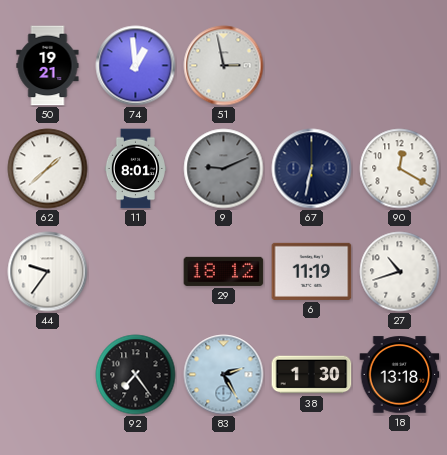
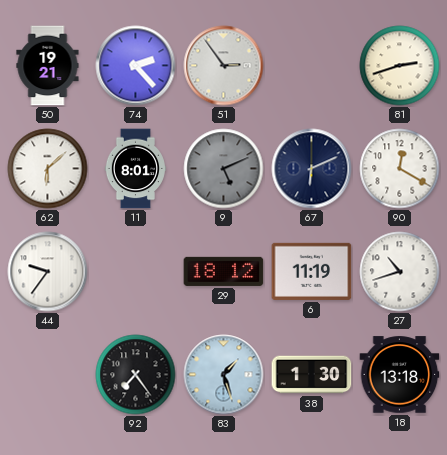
74: 12:59 -> 2:23
51: 2:58 -> 2:54
81: none -> 2:42
62: 1:38 -> 6:08
9: 9:11 -> 5:11
67: 6:32 -> 6:11
83: 2:25 -> 1:27
